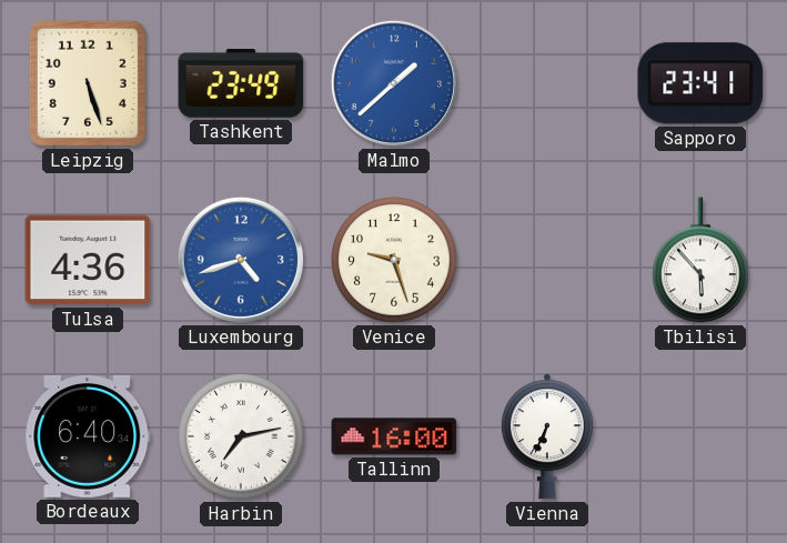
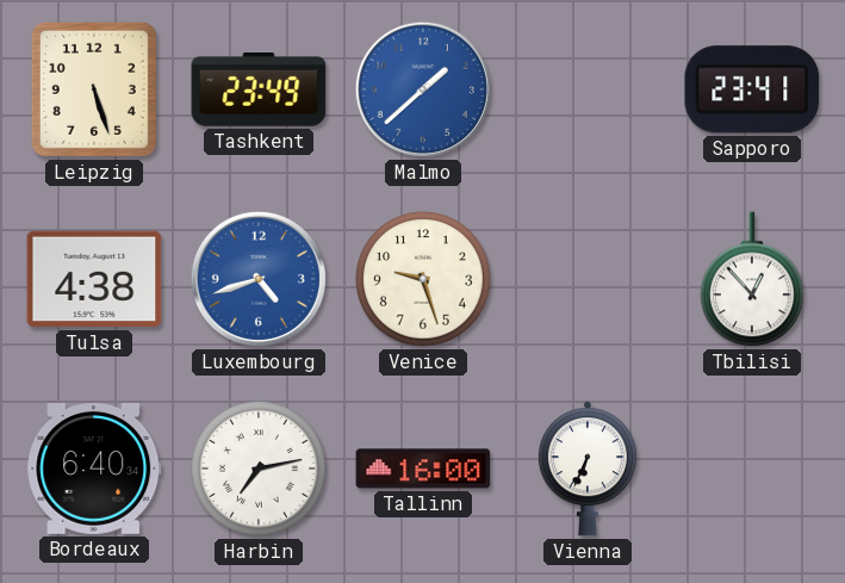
Tulsa: 4:36 -> 4:38
Tbilisi: 5:53 -> 12:53
